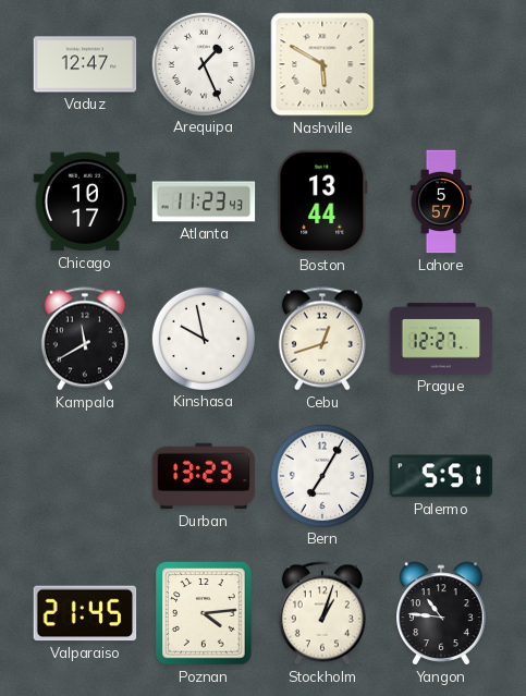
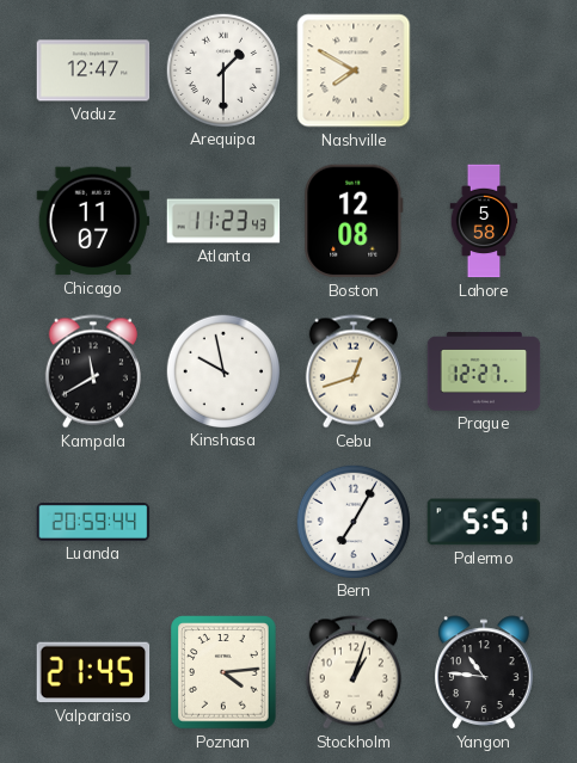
Arequipa: 1:26 -> 1:30
Nashville: 5:50 -> 7:50
Chicago: 10:17 -> 11:07
Boston: 13:44 -> 12:08
Lahore: 5:57 -> 5:58
Luanda: none -> 20:59
Durban: 13:23 -> none
